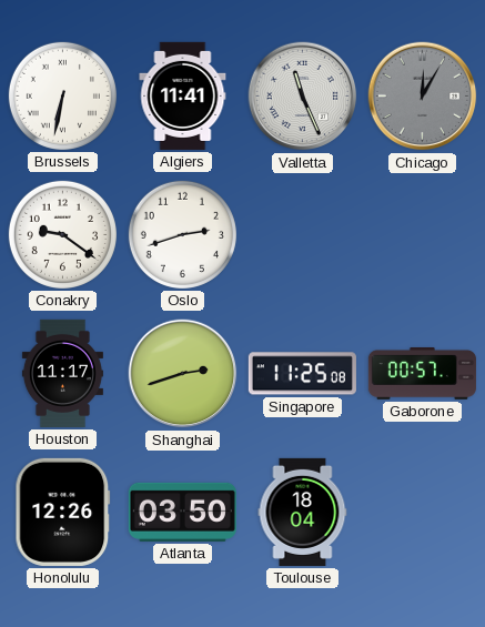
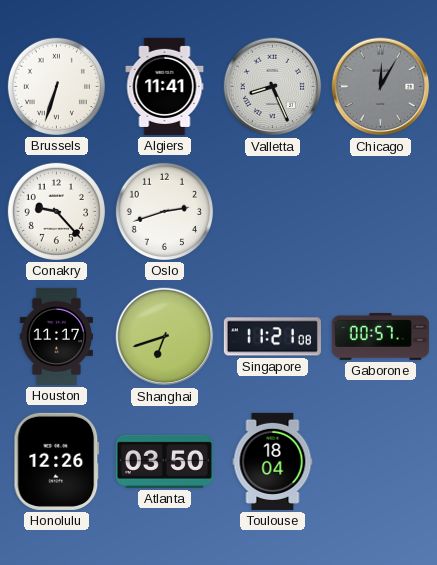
Brussels: 6:32 -> 6:33
Valletta: 11:26 -> 8:26
Conakry: 9:21 -> 9:23
Shanghai: 2:42 -> 6:42
Singapore: 11:25 -> 11:21
